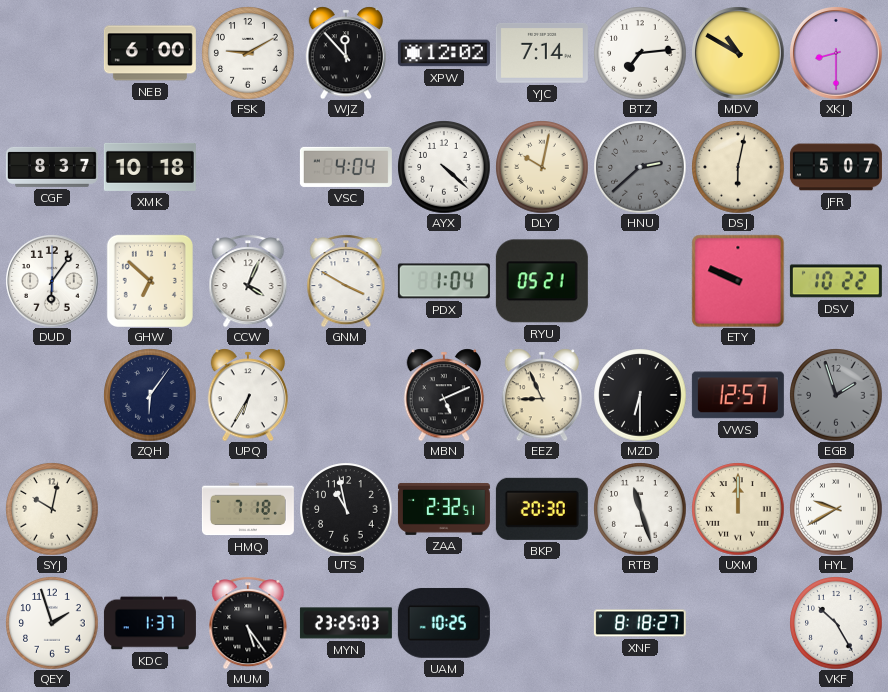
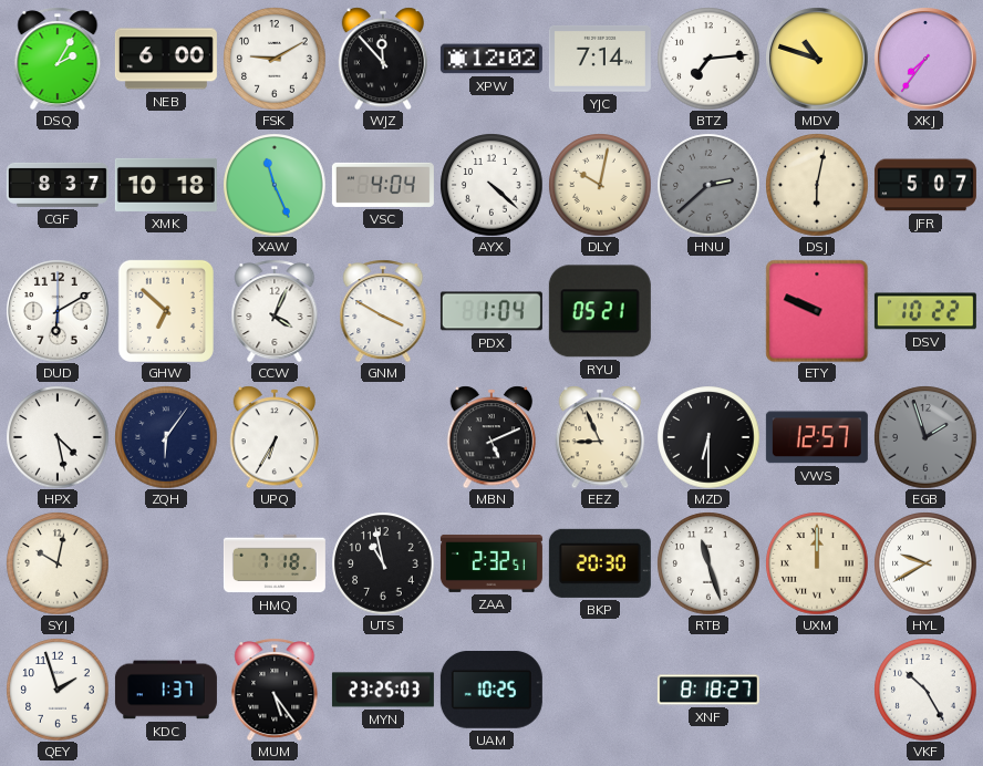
DSQ: none -> 2:05
MDV: 10:50 -> 10:48
XKJ: 8:30 -> 7:36
XAW: none -> 11:26
DUD: 6:06 -> 6:10
HPX: none -> 4:28
